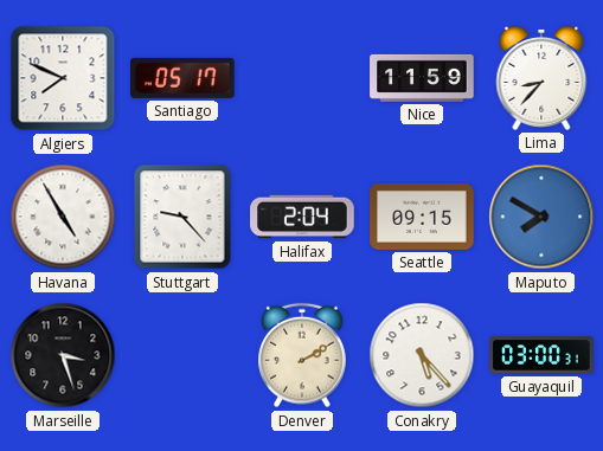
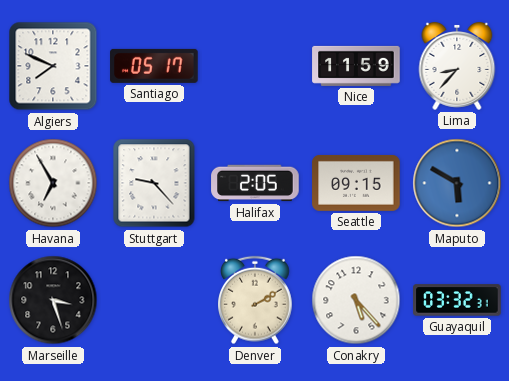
Havana: 4:55 -> 6:55
Halifax: 2:04 -> 2:05
Maputo: 7:50 -> 5:50
Guayaquil: 03:00 -> 03:32
